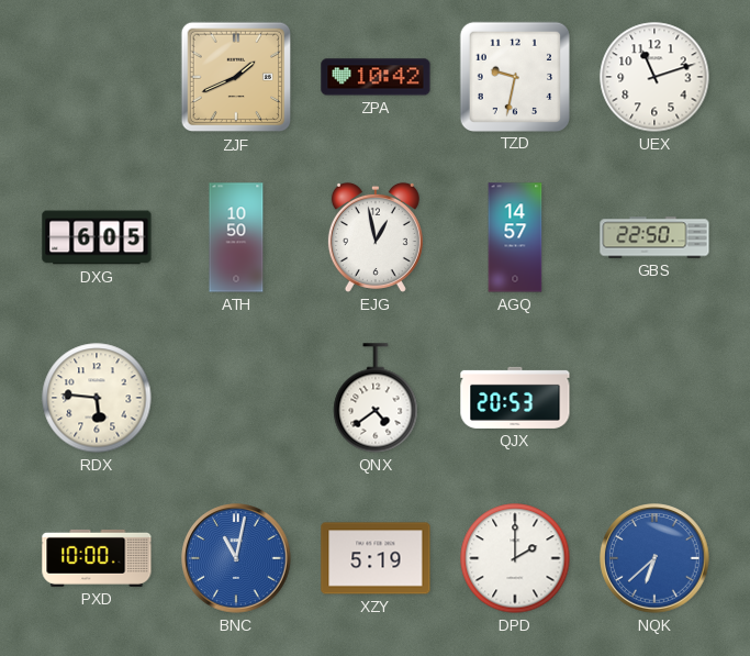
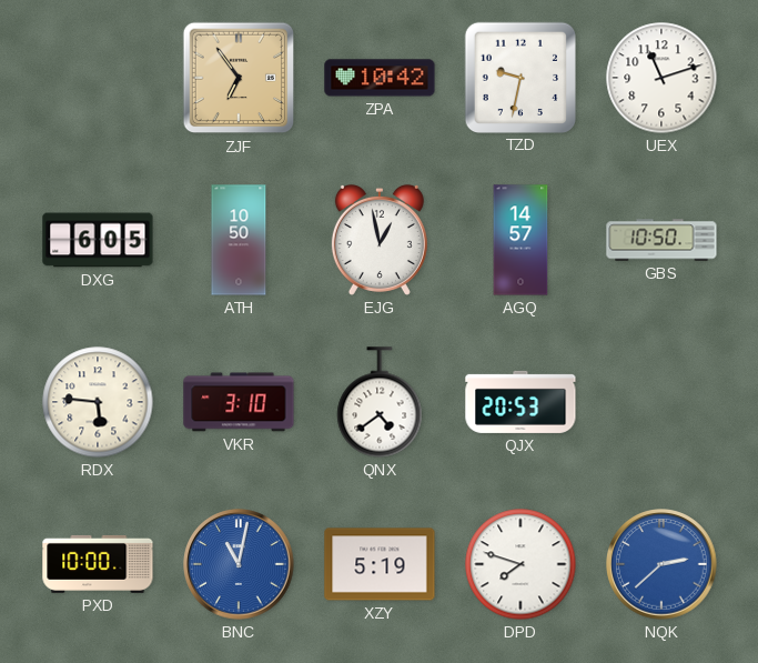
ZJF: 1:41 -> 6:54
GBS: 22:50 -> 10:50
VKR: none -> 3:10
DPD: 2:00 -> 7:48
NQK: 6:38 -> 2:38
